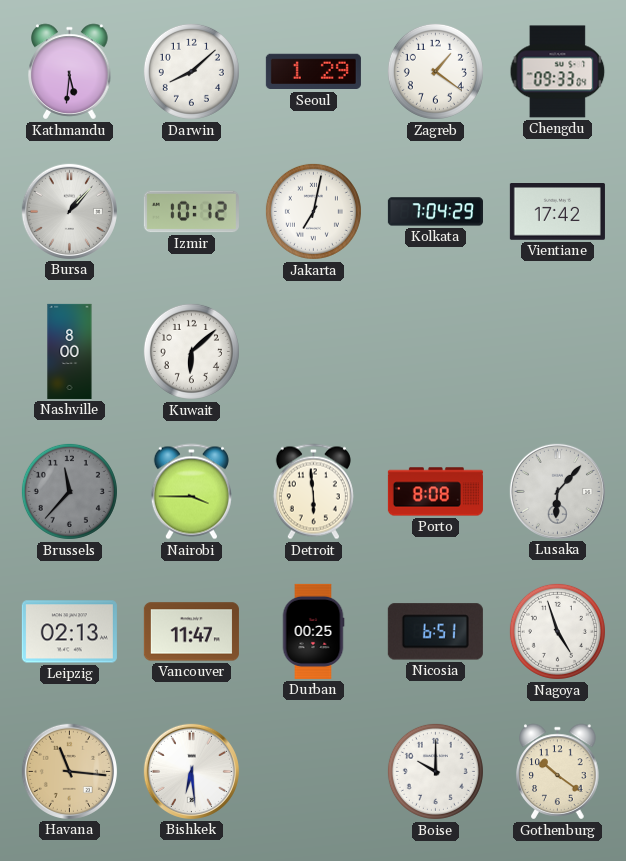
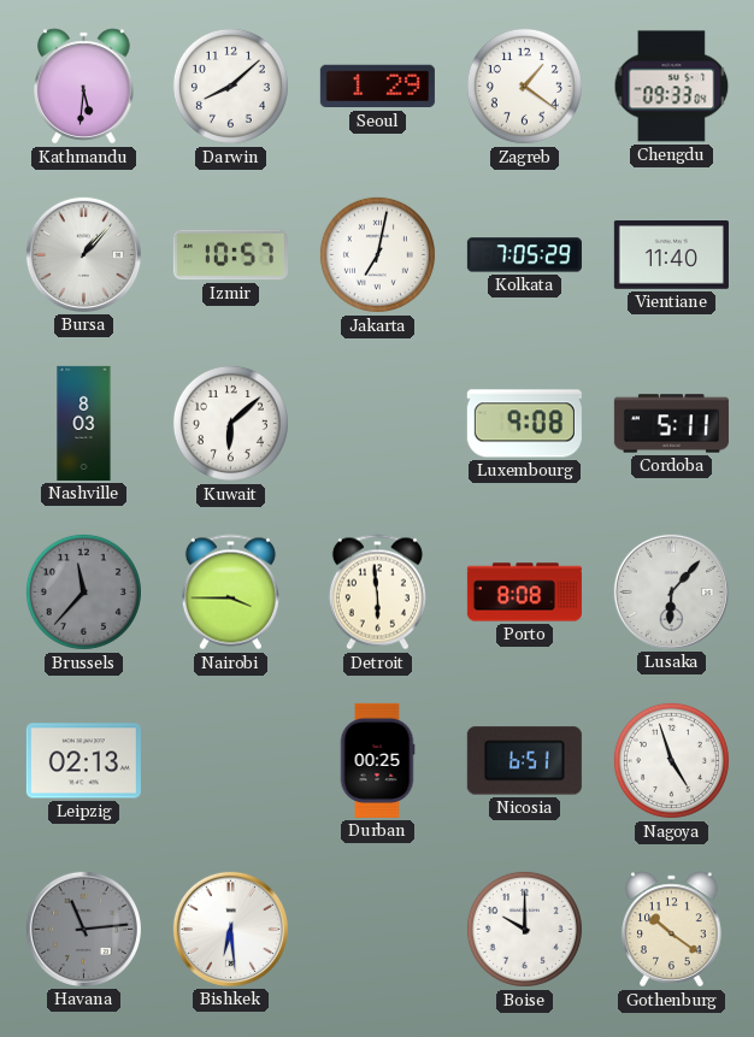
Izmir: 10:12 -> 10:57
Kolkata: 7:04 -> 7:05
Vientiane: 17:42 -> 11:40
Nashville: 8:00 -> 8:03
Luxembourg: none -> 9:08
Cordoba: none -> 5:11
Vancouver: 11:47 -> none
Havana: 11:16 -> 11:14
Havana dial: champagne -> grey
